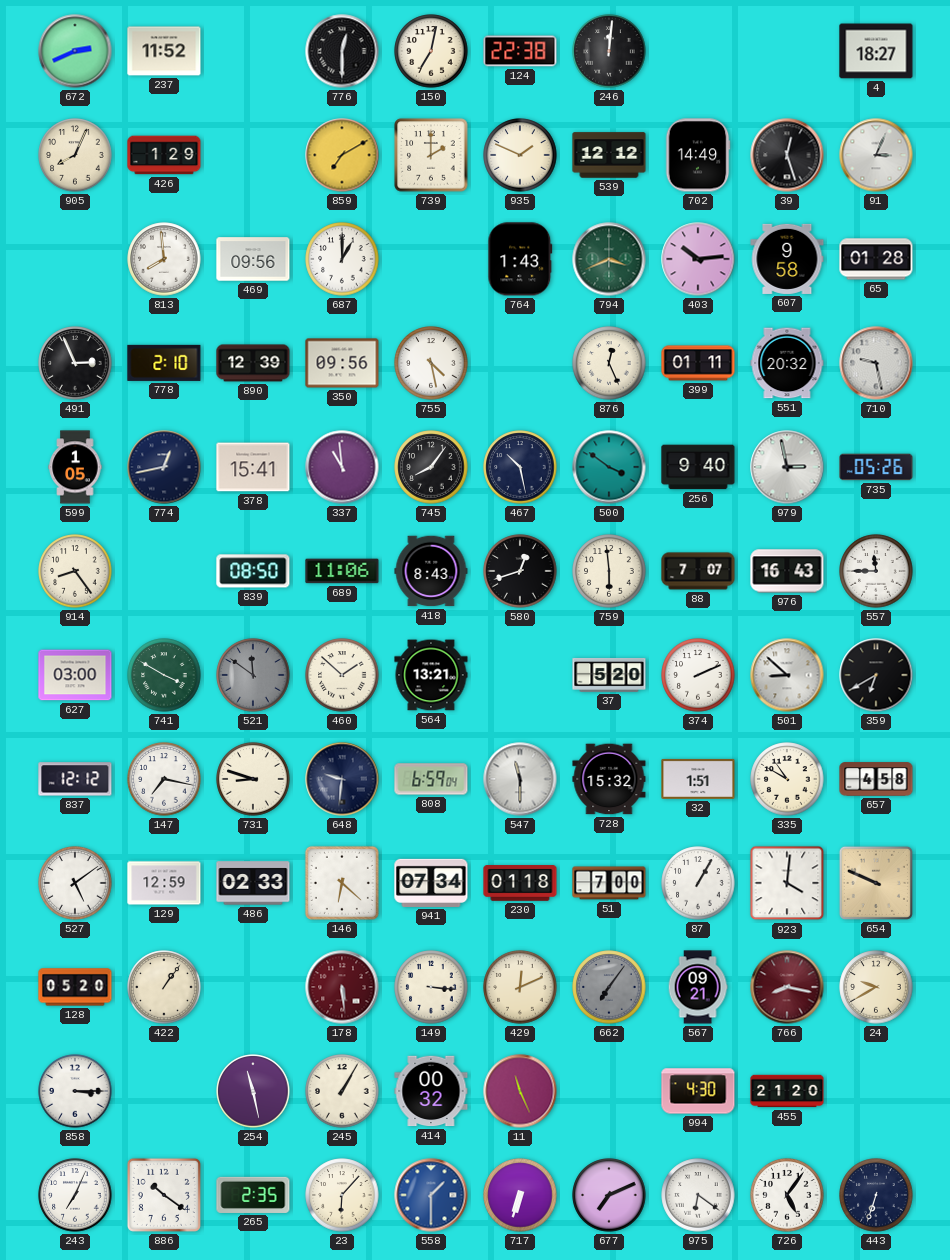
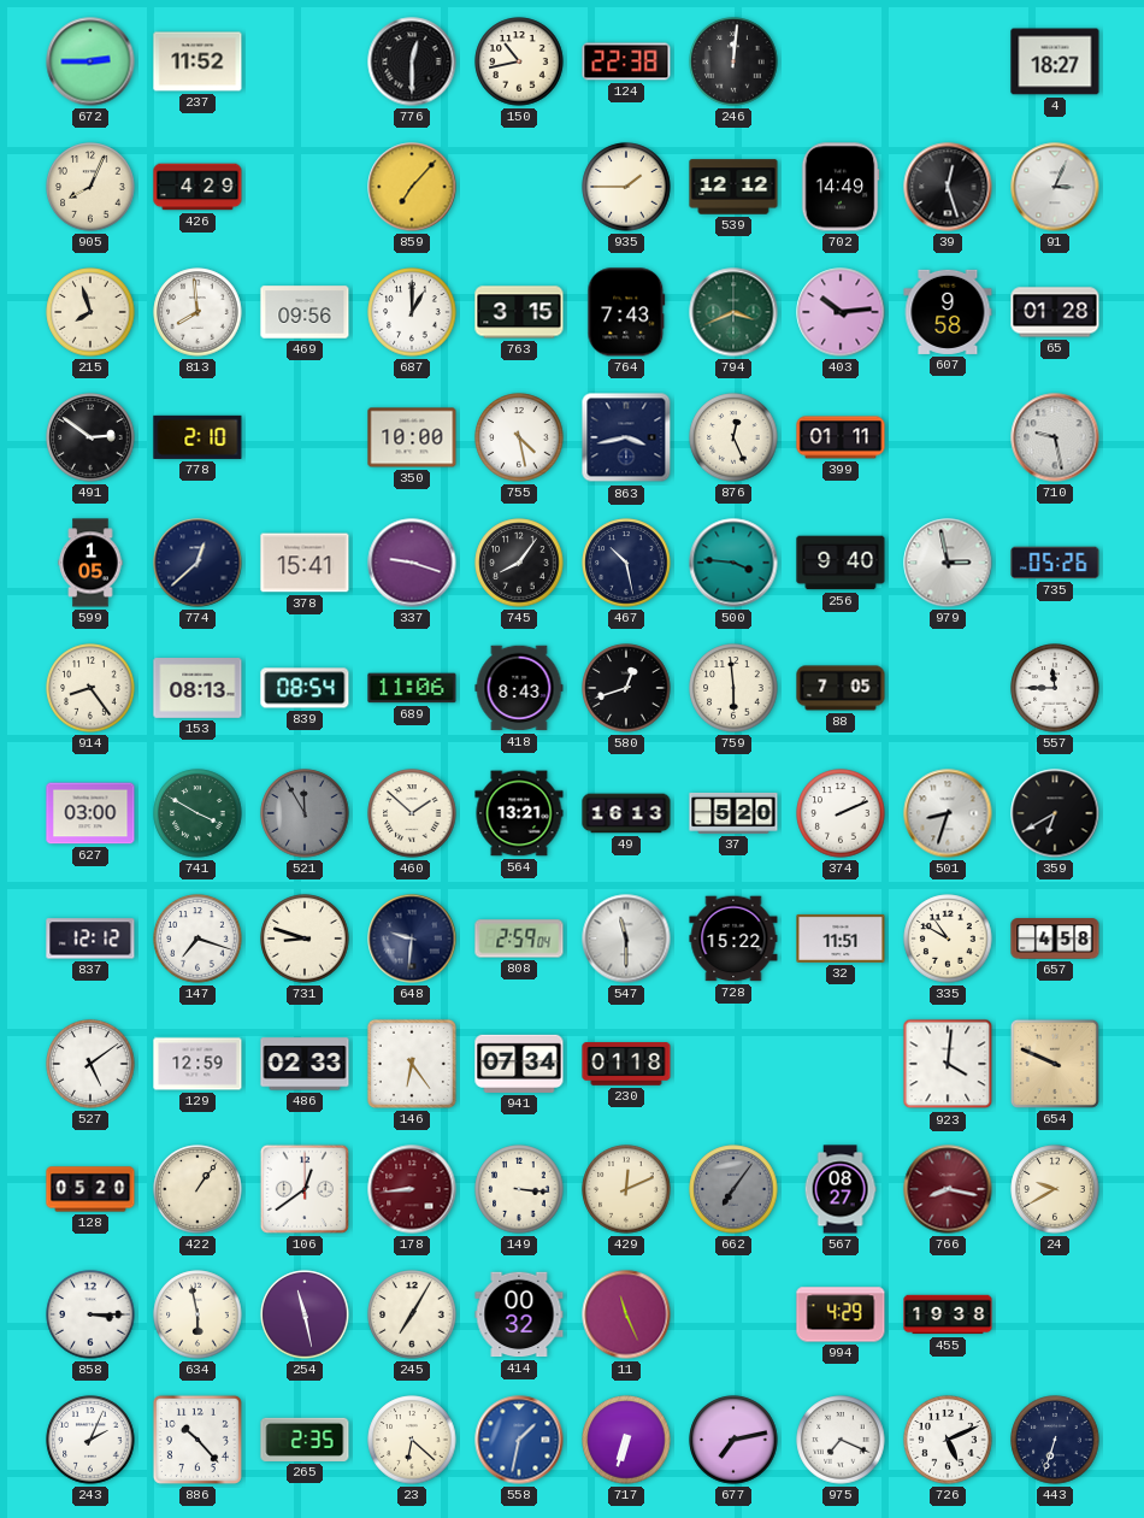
672: 2:41 -> 2:45
150: 7:02 -> 10:43
426: 1:29 -> 4:29
859: 7:10 -> 7:07
739: 2:00 -> none
935: 1:49 -> 1:45
215: none -> 7:57
763: none -> 3:15
764: 1:43 -> 7:43
491: 2:56 -> 2:51
890: 12:39 -> none
350: 09:56 -> 10:00
863: none -> 3:43
551: 20:32 -> none
774: 12:43 -> 12:38
337: 10:59 -> 9:18
500: 3:51 -> 3:46
153: none -> 08:13
839: 08:50 -> 08:54
88: 7:07 -> 7:05
976: 16:43 -> none
521: 11:51 -> 11:55
49: none -> 16:13
501: 8:52 -> 8:33
147: 7:17 -> 7:18
808: 6:59 -> 2:59
728: 15:32 -> 15:22
32: 1:51 -> 11:51
146: 6:22 -> 6:24
51: 7:00 -> none
87: 1:05 -> none
106: none -> 12:39
178: 5:29 -> 8:44
567: 09:21 -> 08:27
634: none -> 5:58
245: 1:05 -> 7:05
994: 4:30 -> 4:29
455: 21:20 -> 19:38
243: 7:04 -> 2:04
886: 10:21 -> 10:23
23: 6:07 -> 6:22
558: 1:30 -> 1:32
677: 7:11 -> 7:13
975: 6:21 -> 7:19
726: 5:06 -> 5:11
